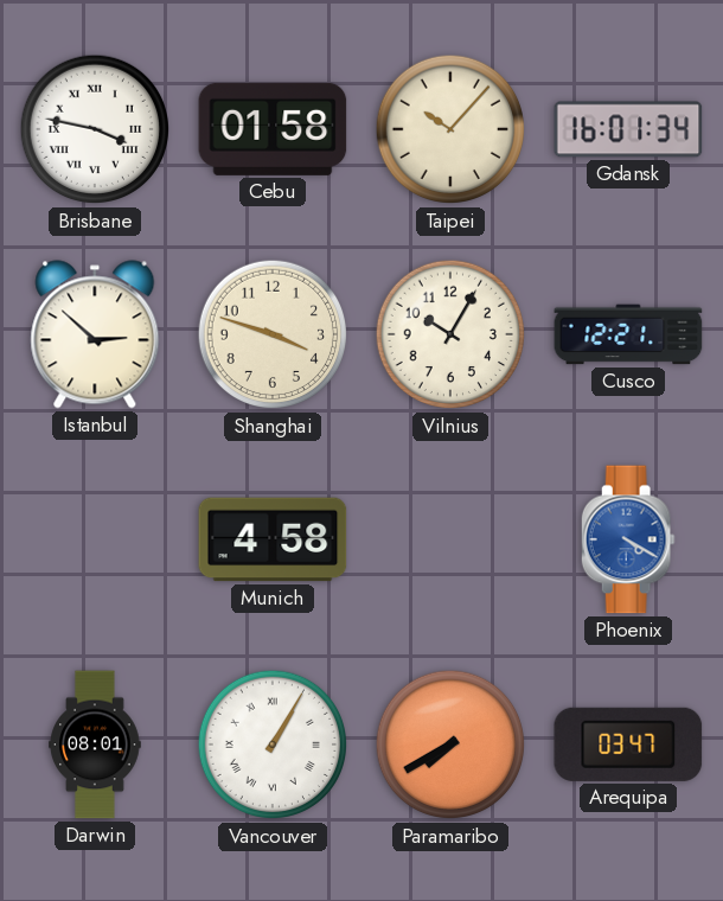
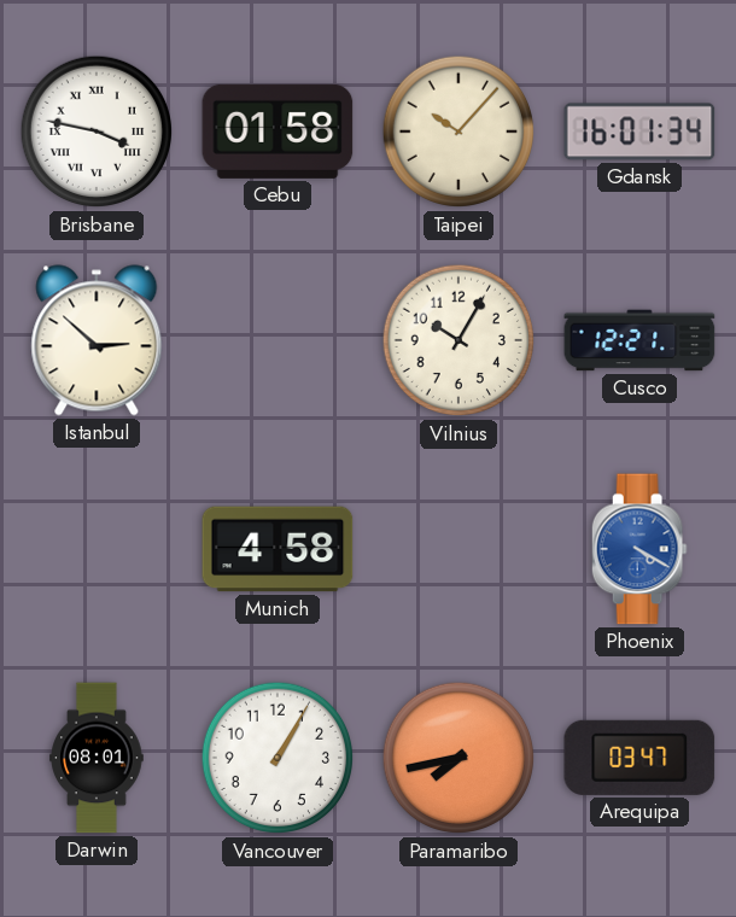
Shanghai: 3:48 -> none
Vancouver numerals: Roman -> Arabic
Paramaribo: 7:40 -> 7:43
